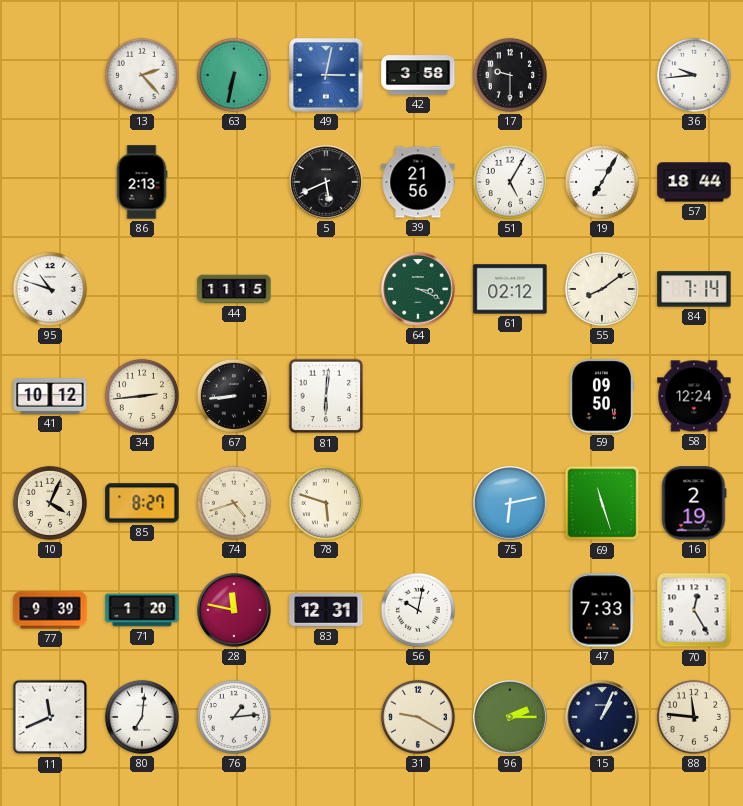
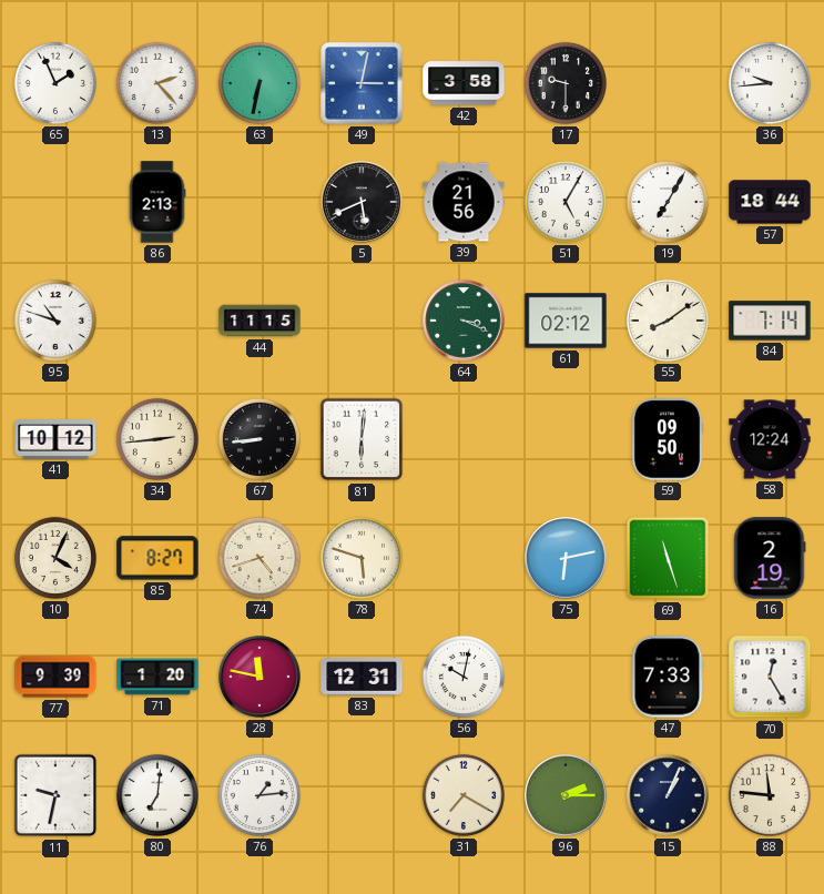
65: none -> 1:56
11: 11:41 -> 9:32
31: 9:20 -> 7:20
